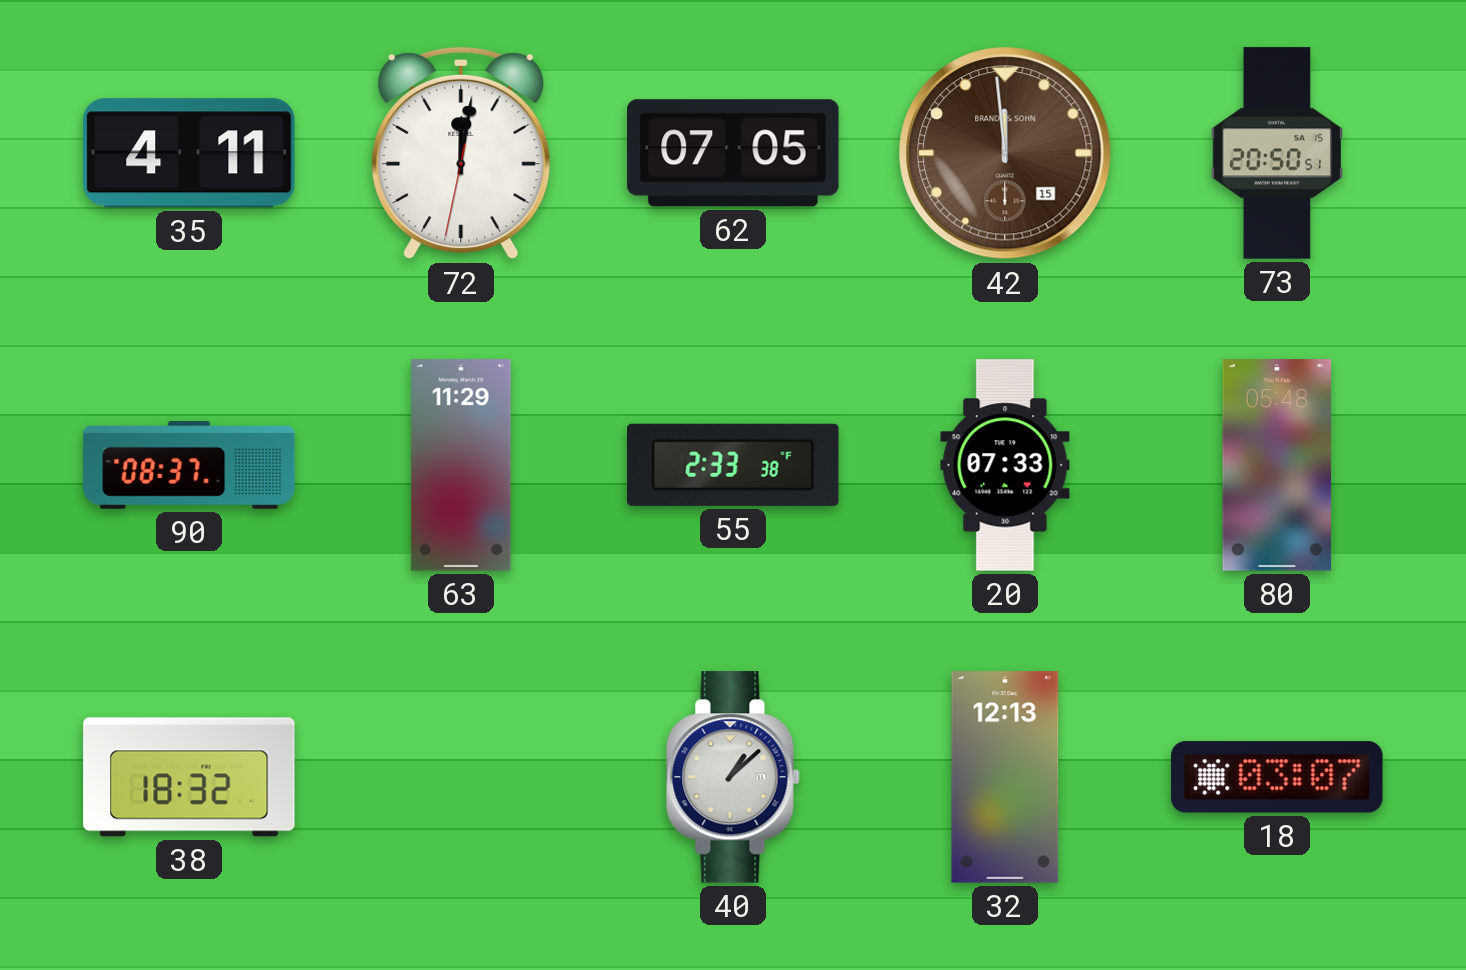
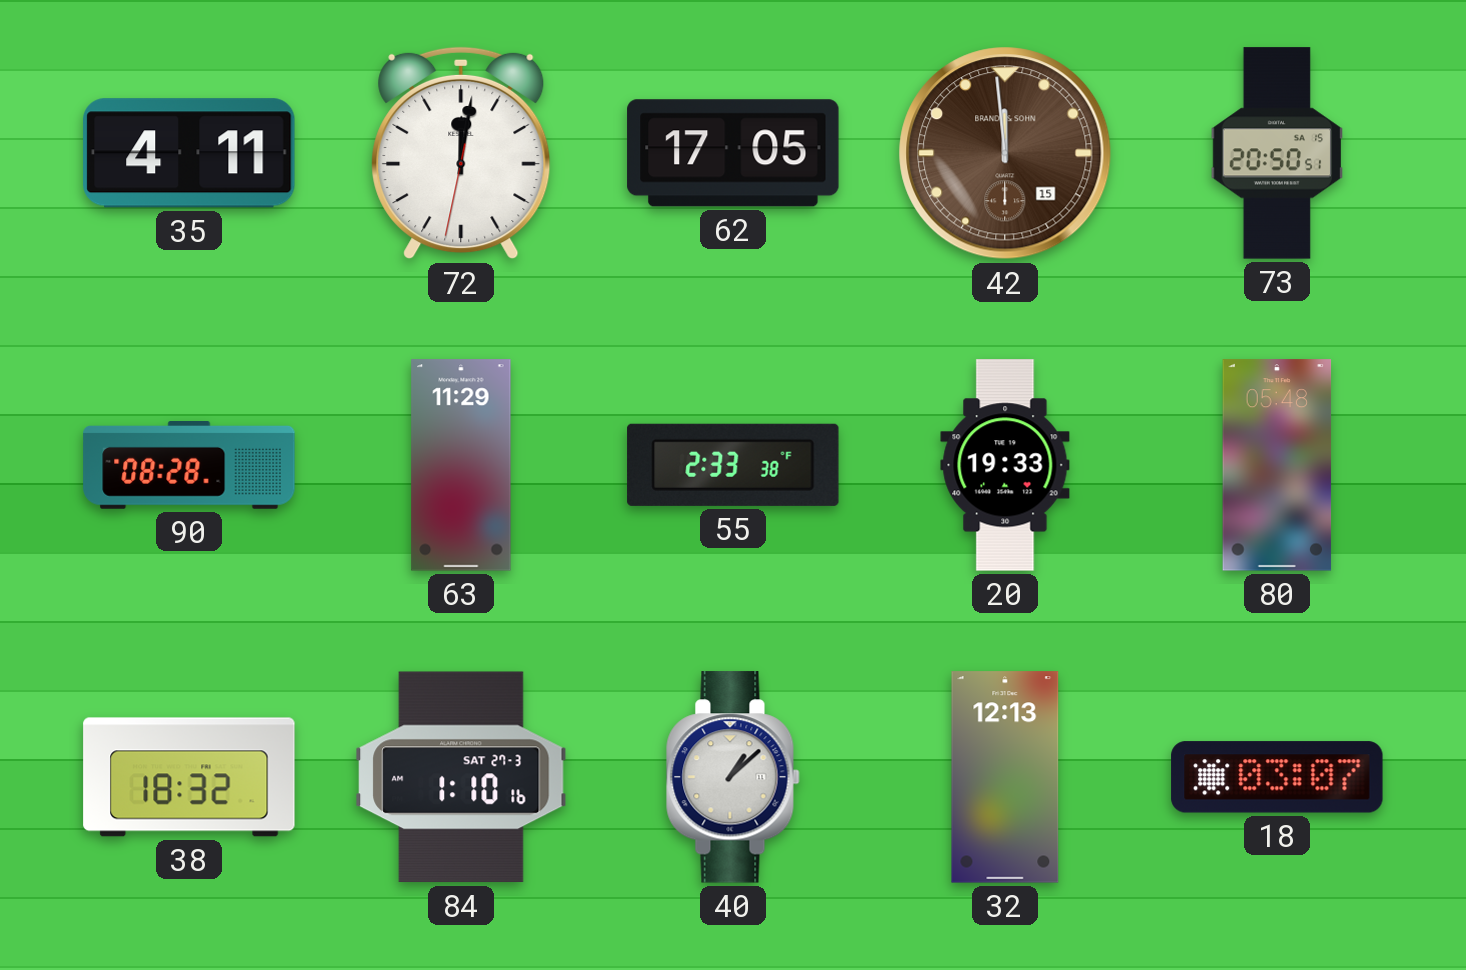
62: 07:05 -> 17:05
90: 08:37 -> 08:28
20: 07:33 -> 19:33
84: none -> 1:10
